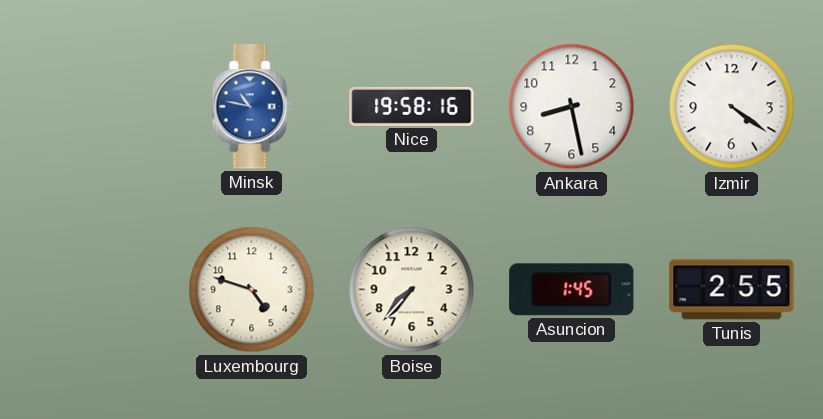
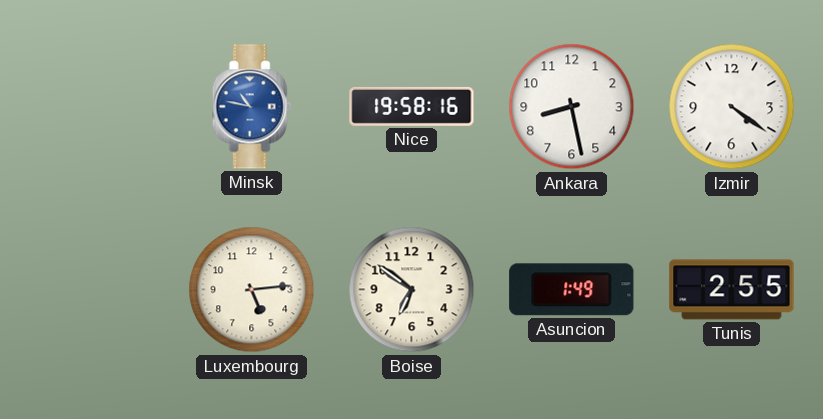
Luxembourg: 4:48 -> 5:14
Boise: 7:37 -> 6:51
Asuncion: 1:45 -> 1:49
